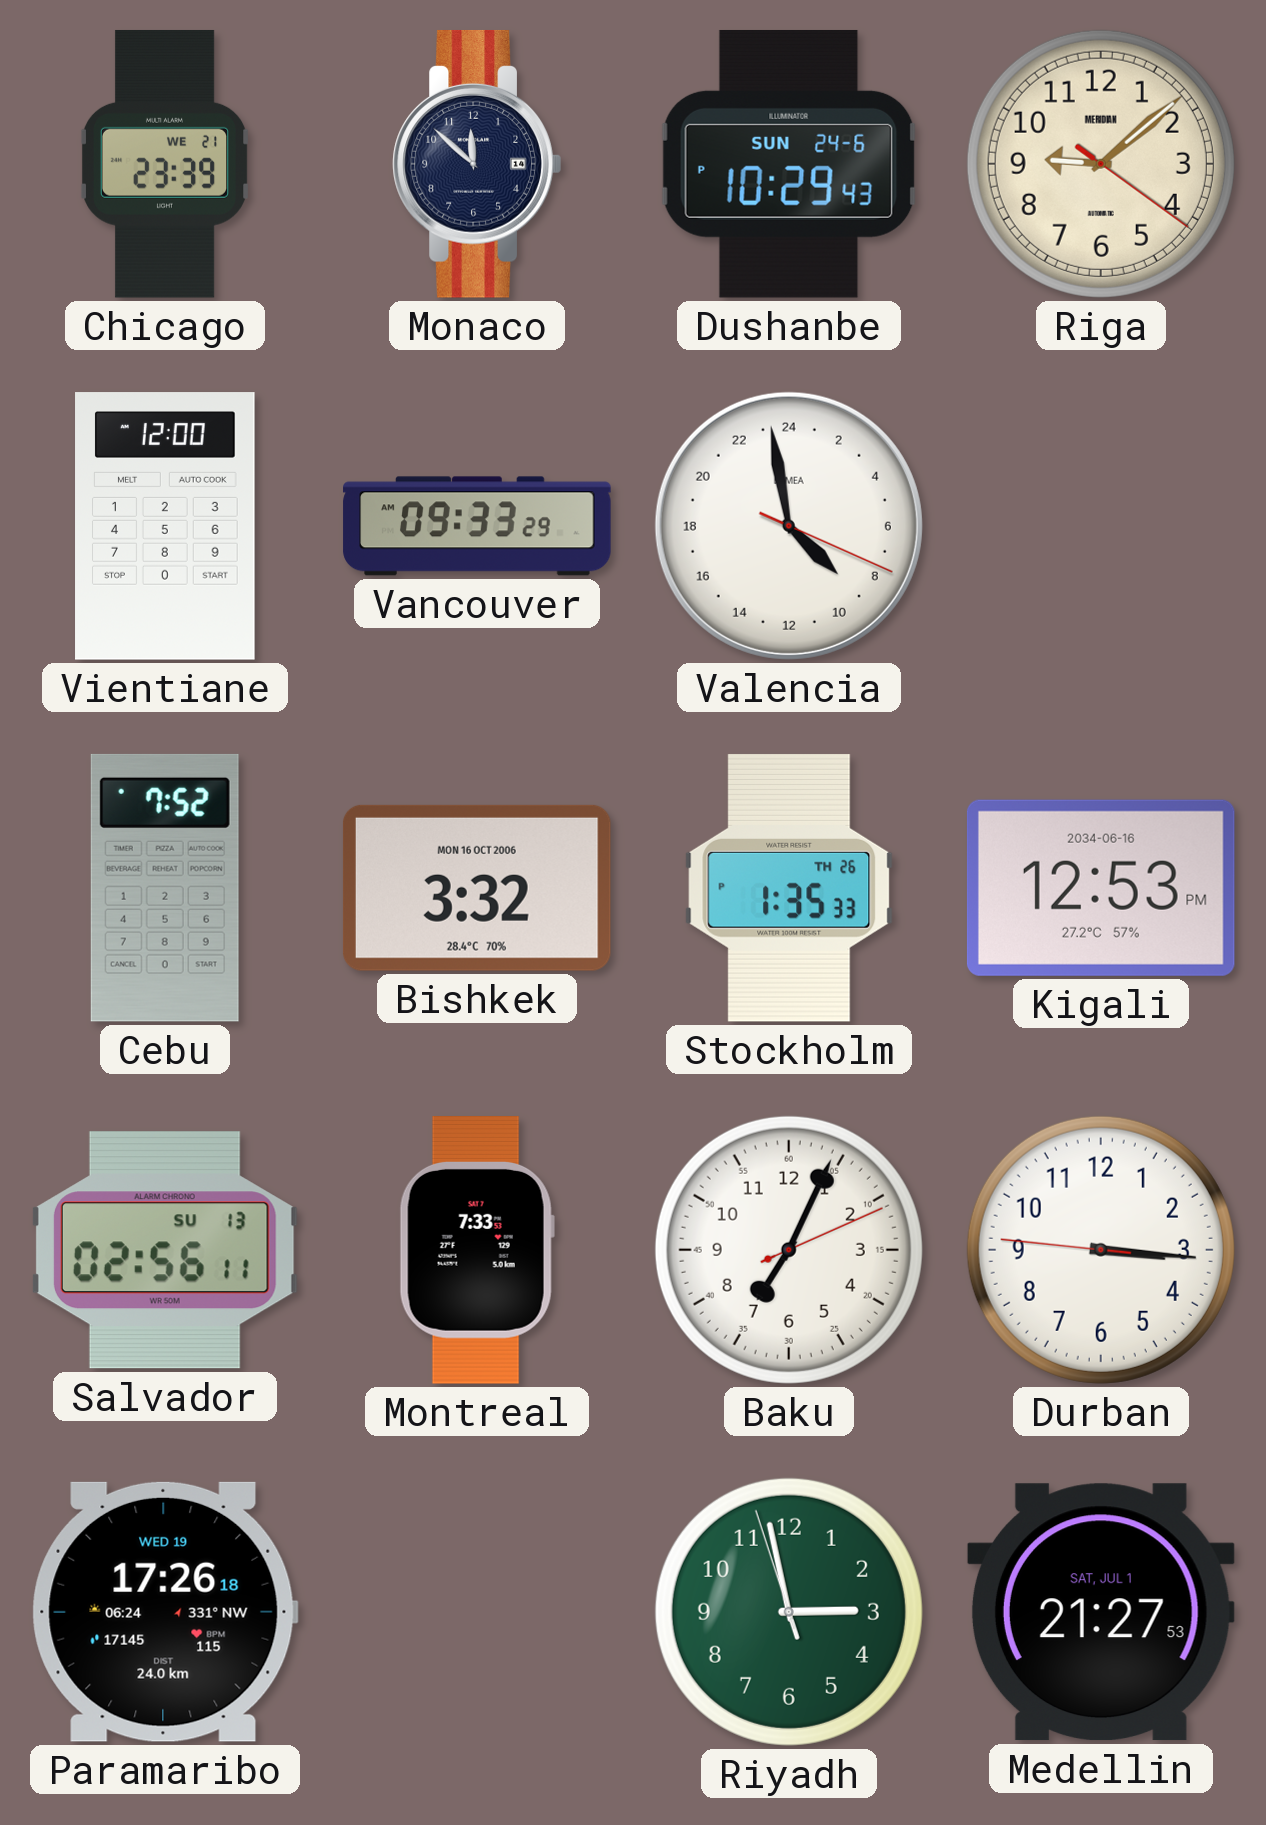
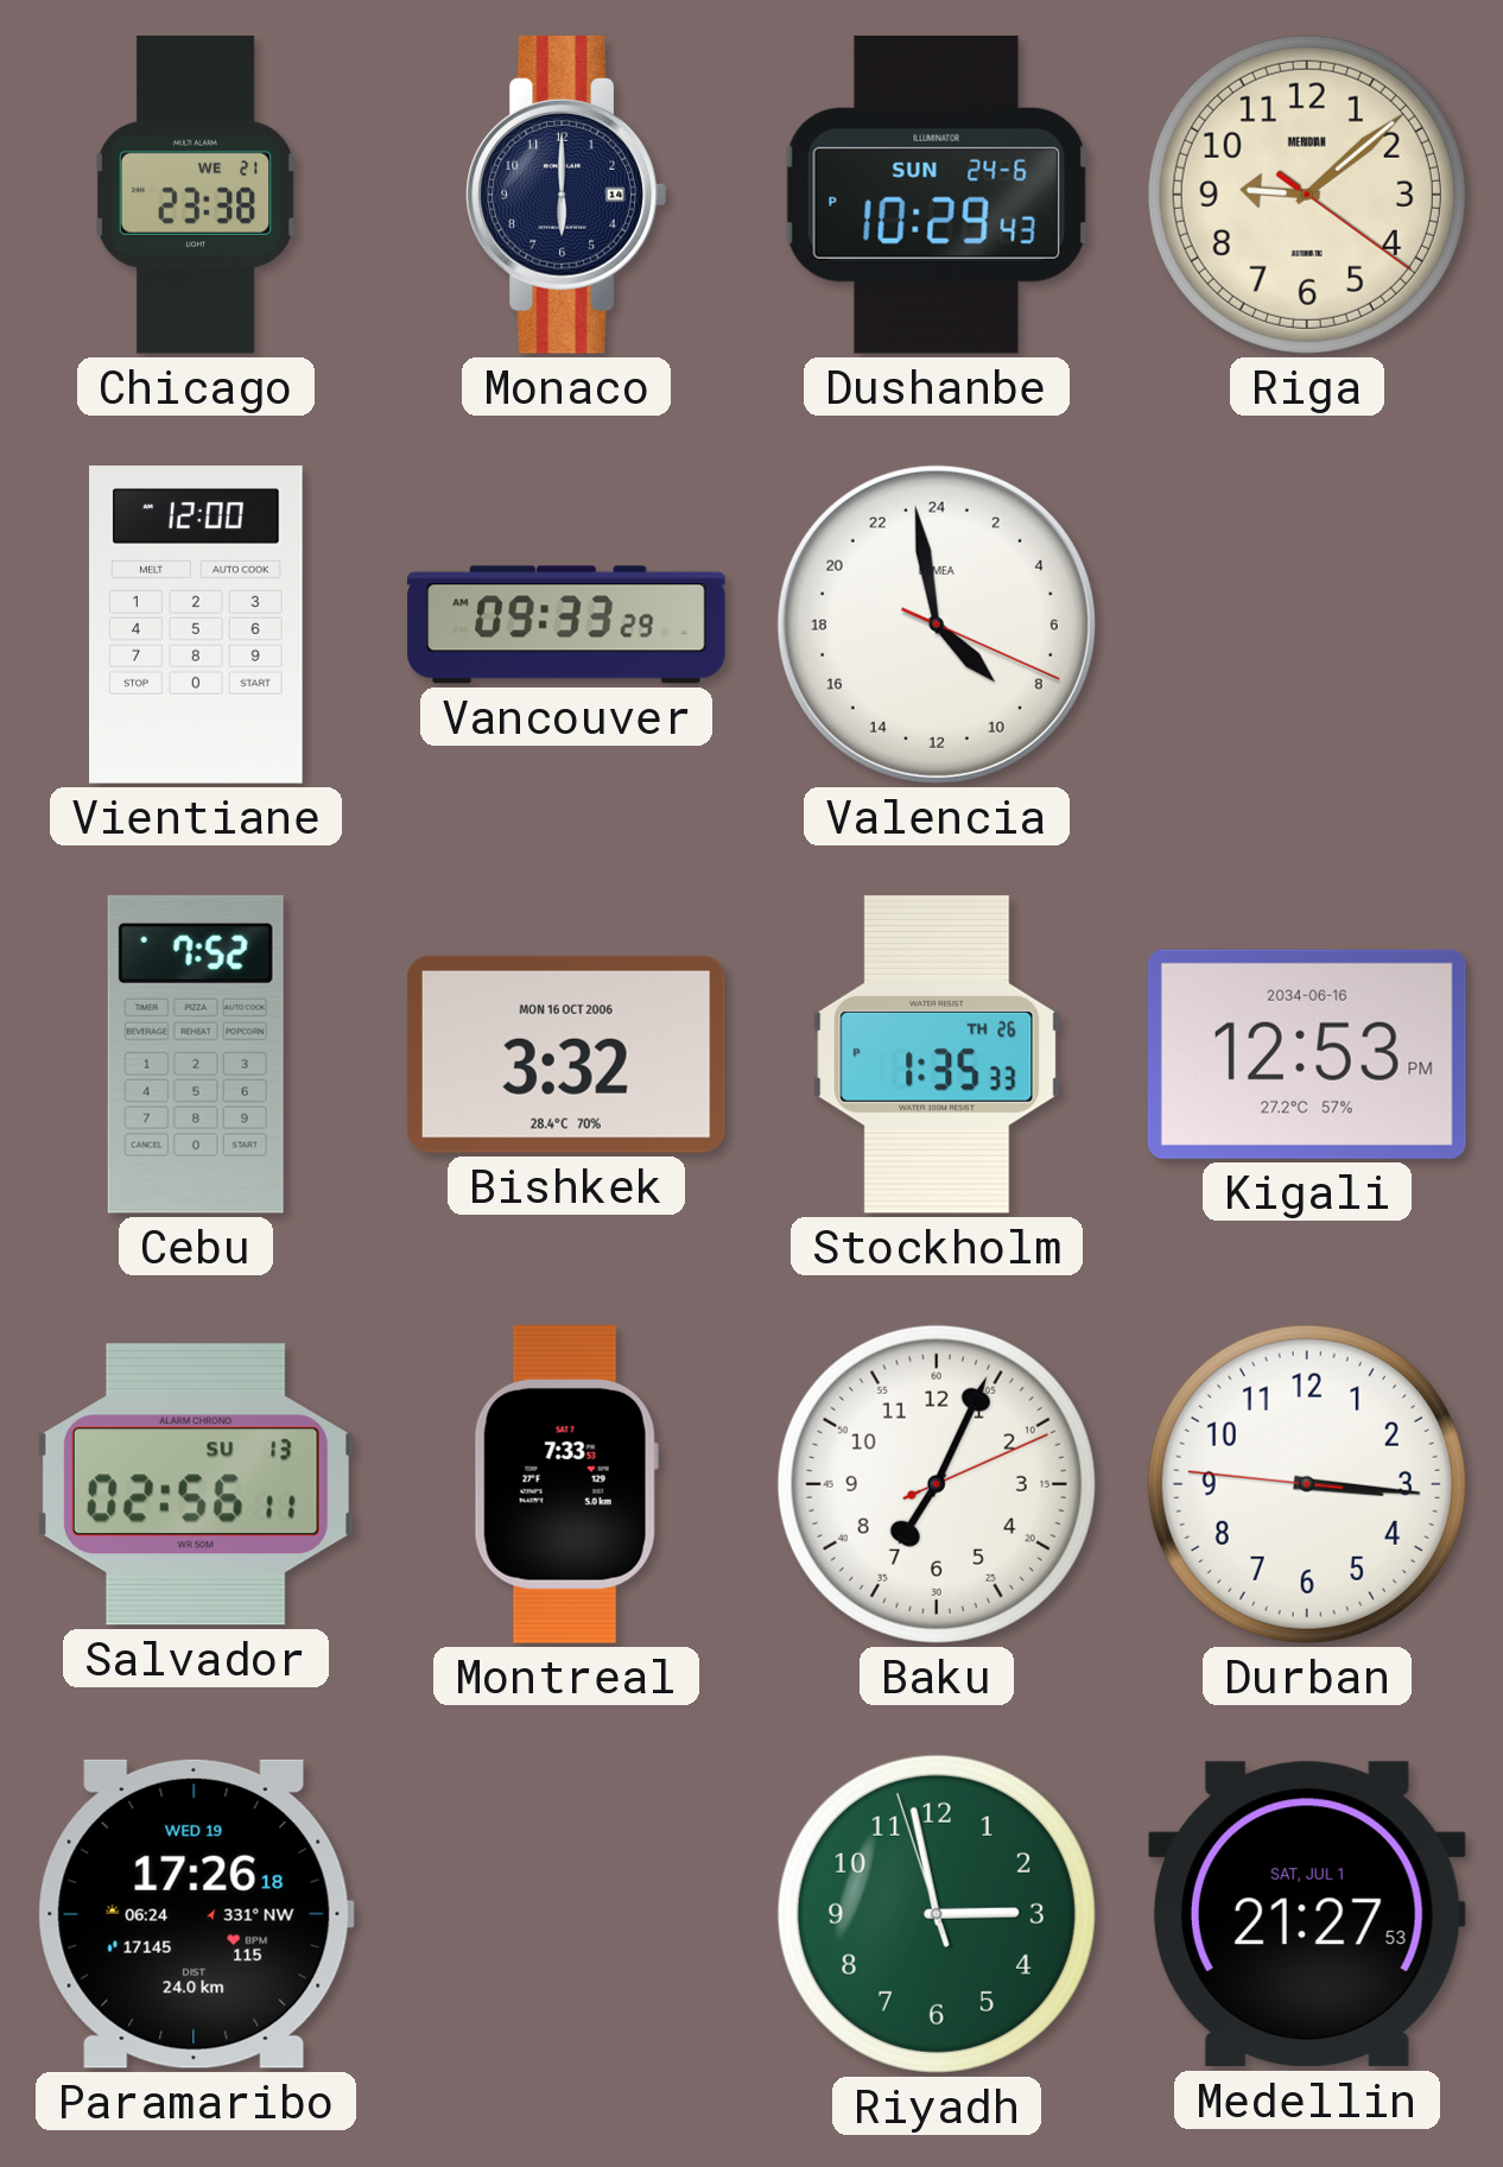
Chicago: 23:39 -> 23:38
Monaco: 11:52 -> 6:00
